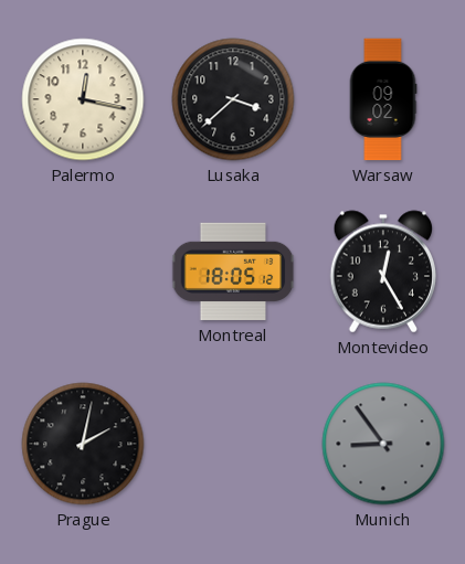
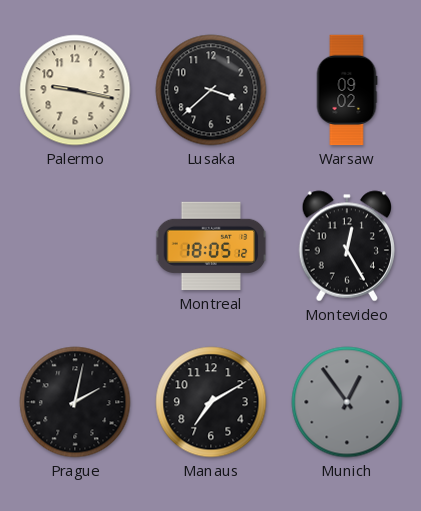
Palermo: 12:17 -> 9:17
Manaus: none -> 7:10
Munich: 8:54 -> 12:54
